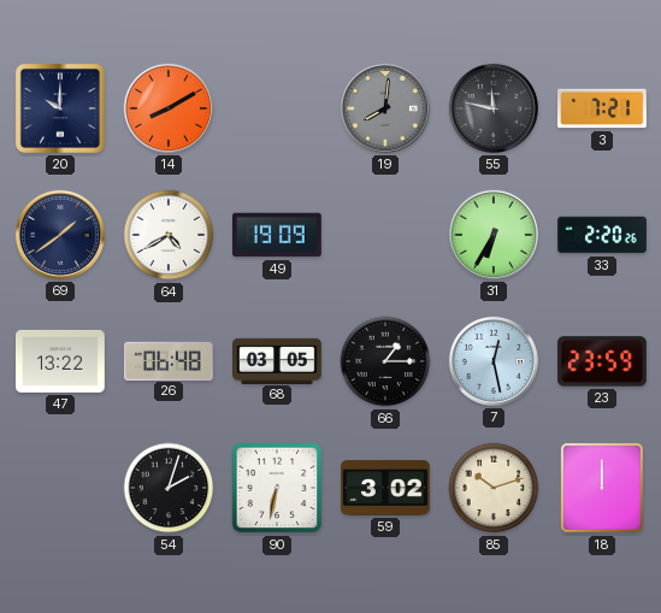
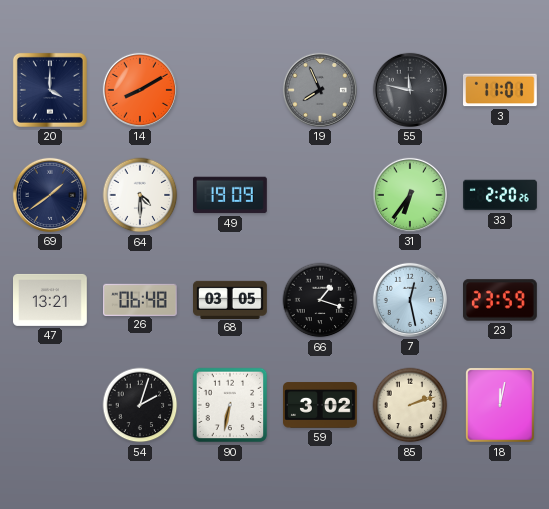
20: 10:00 -> 4:00
19: 8:01 -> 7:56
3: 7:21 -> 11:01
64: 4:40 -> 4:30
31: 6:35 -> 6:36
47: 13:22 -> 13:21
66: 1:15 -> 1:18
85: 10:12 -> 2:12
18: 12:00 -> 12:02
